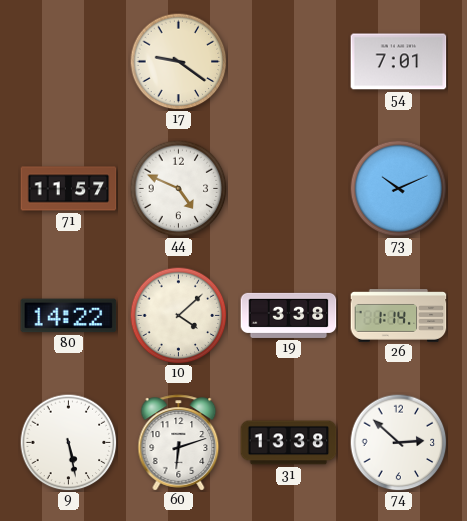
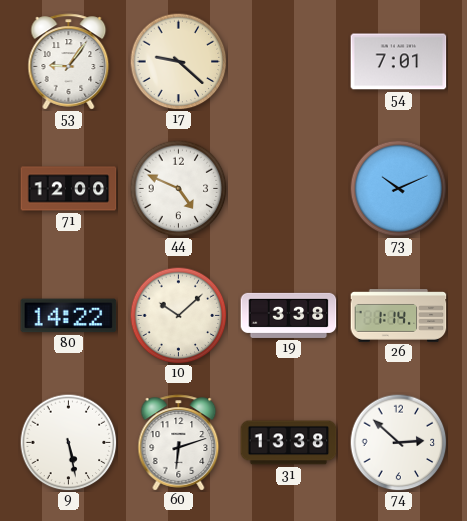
53: none -> 9:06
17: 9:21 -> 9:22
71: 11:57 -> 12:00
10: 4:08 -> 10:08
